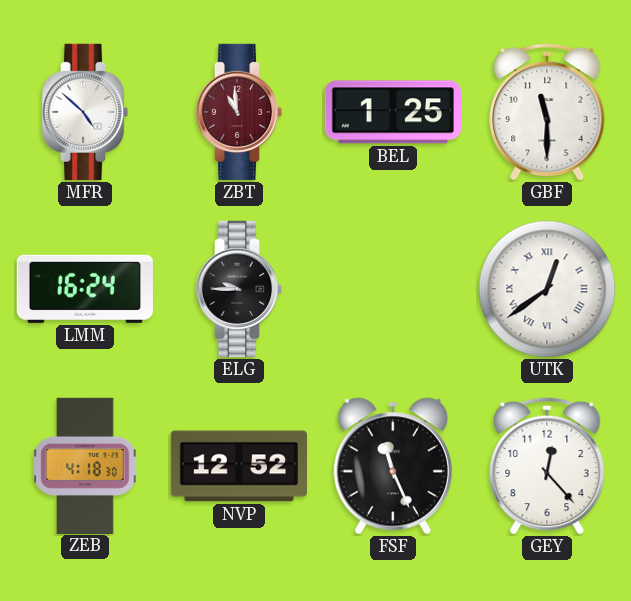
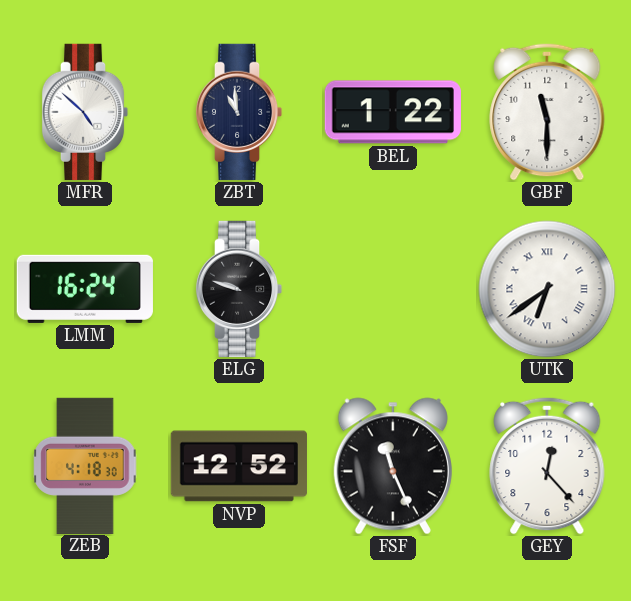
ZBT dial: burgundy -> navy
BEL: 1:25 -> 1:22
ELG: 9:45 -> 9:48
UTK: 12:39 -> 6:39
